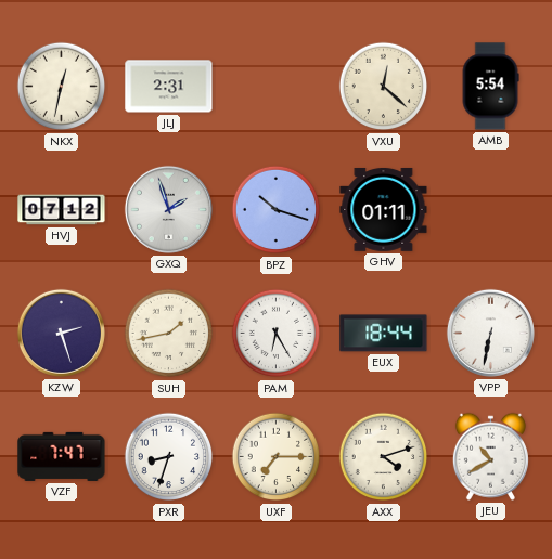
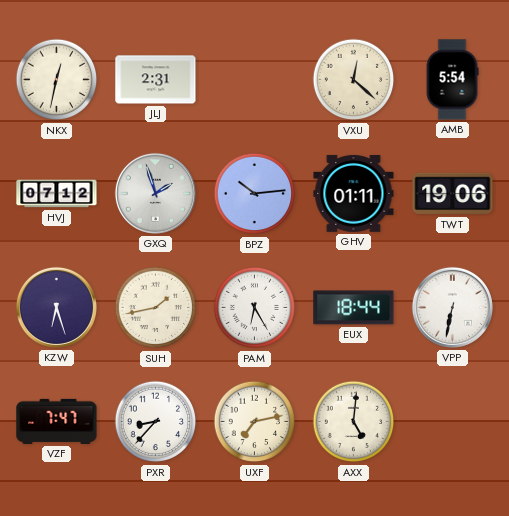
BPZ: 10:18 -> 10:14
TWT: none -> 19:06
KZW: 2:27 -> 6:27
PXR: 8:33 -> 8:37
UXF: 7:15 -> 7:13
AXX: 4:12 -> 5:01
JEU: 10:40 -> none
